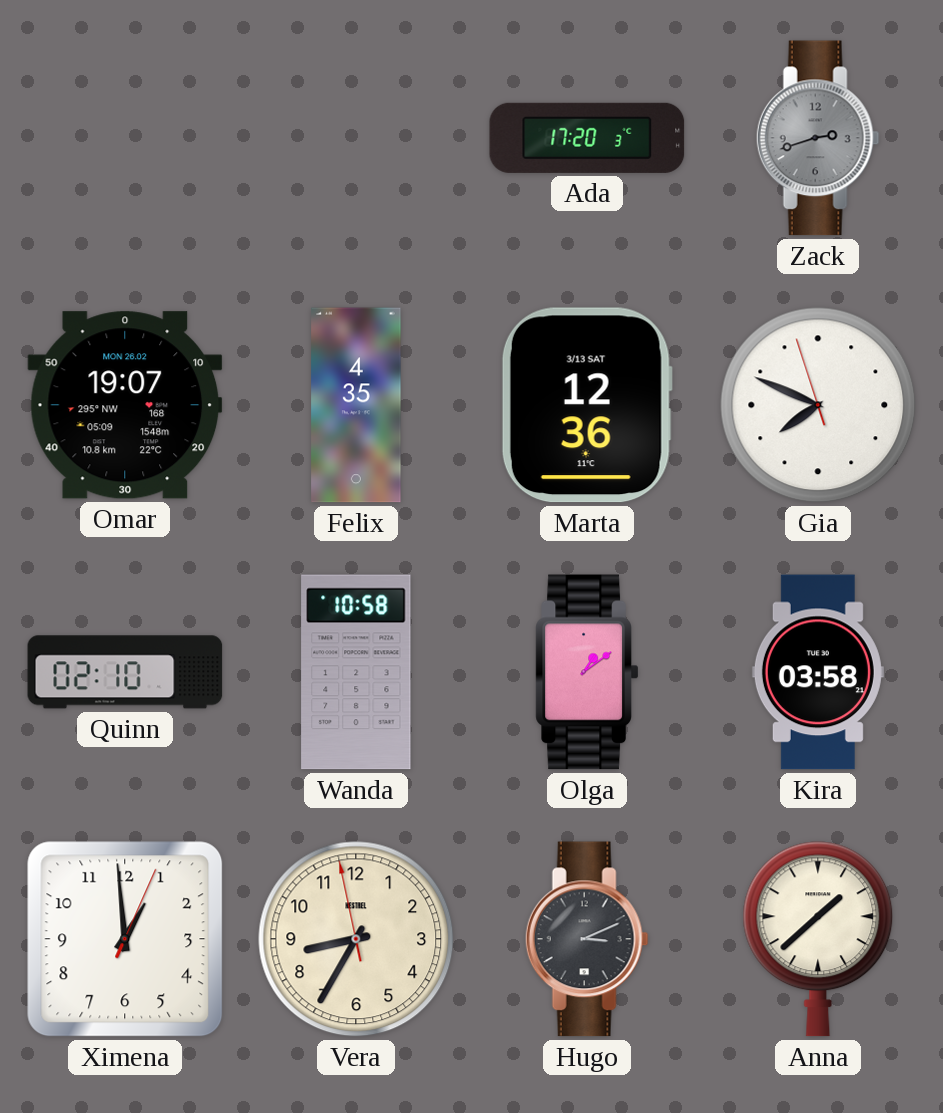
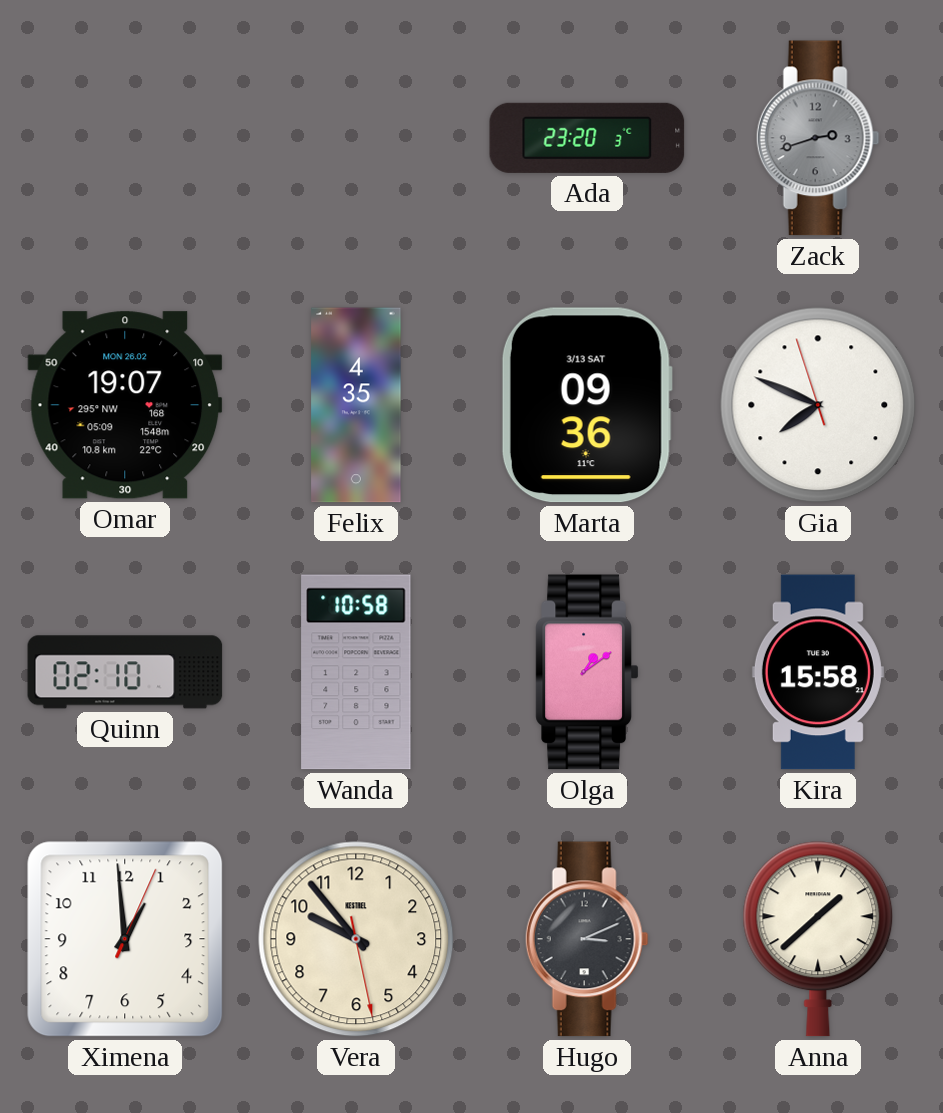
Ada: 17:20 -> 23:20
Marta: 12:36 -> 09:36
Kira: 03:58 -> 15:58
Vera: 8:34 -> 9:53
